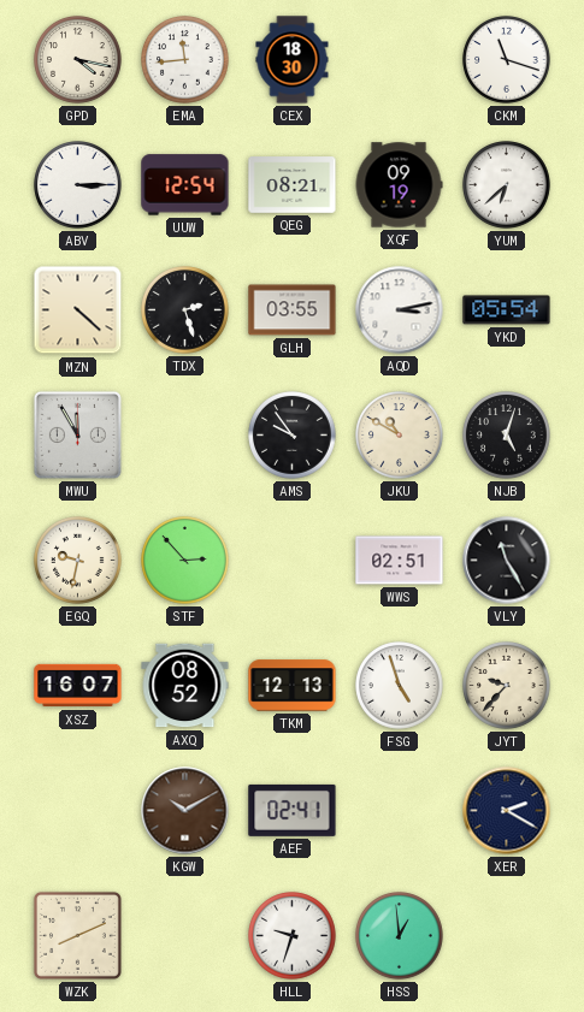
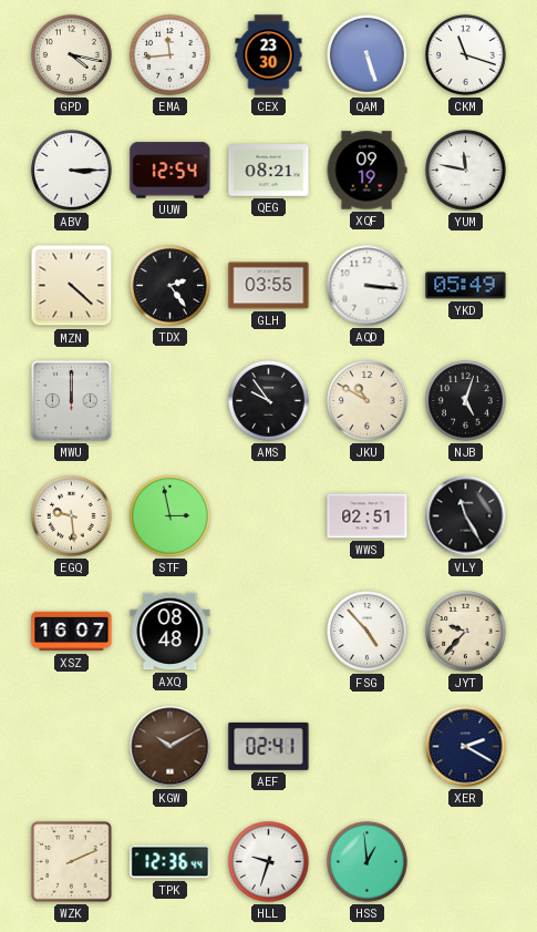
CEX: 18:30 -> 23:30
QAM: none -> 5:27
YUM: 6:38 -> 11:47
TDX: 2:27 -> 2:24
AQD: 3:13 -> 3:16
YKD: 05:54 -> 05:49
MWU: 11:55 -> 12:00
EGQ: 9:32 -> 9:29
STF: 2:53 -> 2:58
AXQ: 08:52 -> 08:48
TKM: 12:13 -> none
FSG: 4:57 -> 4:53
WZK: 8:11 -> 2:11
TPK: none -> 12:36
